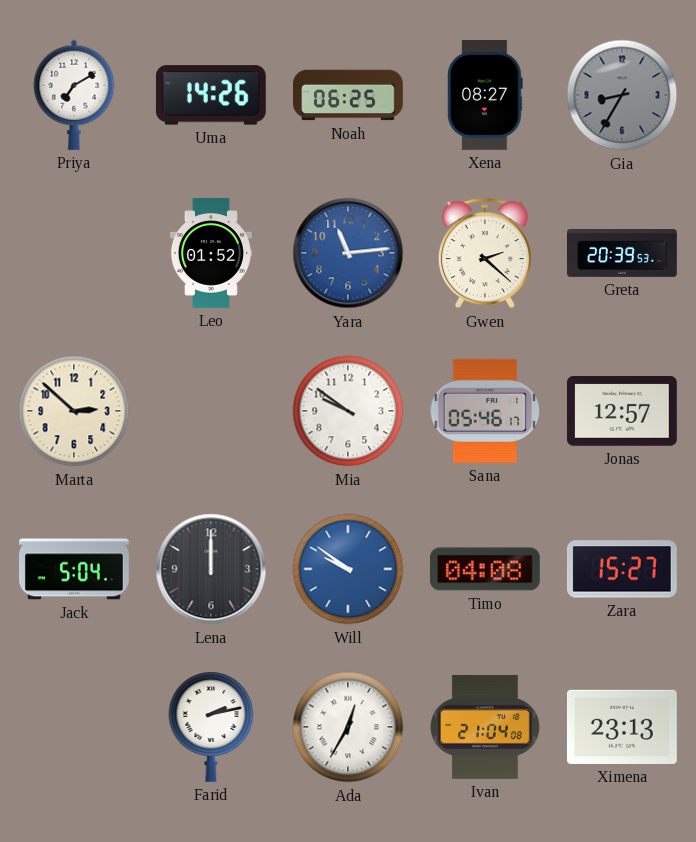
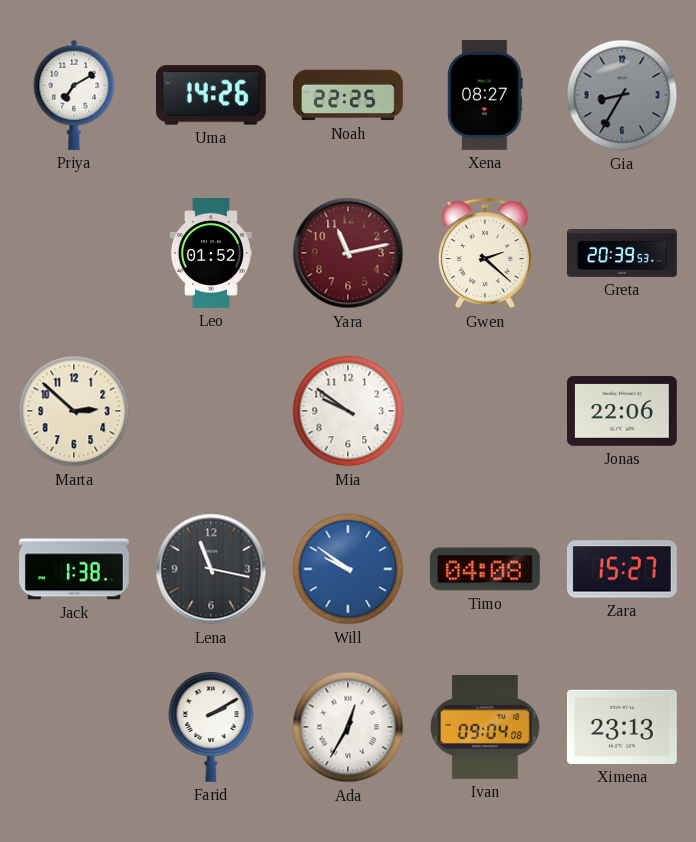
Noah: 06:25 -> 22:25
Yara: 11:14 -> 11:13
Yara dial: blue -> burgundy
Sana: 05:46 -> none
Jonas: 12:57 -> 22:06
Jack: 5:04 -> 1:38
Lena: 12:00 -> 11:17
Farid: 2:13 -> 2:10
Ivan: 21:04 -> 09:04
